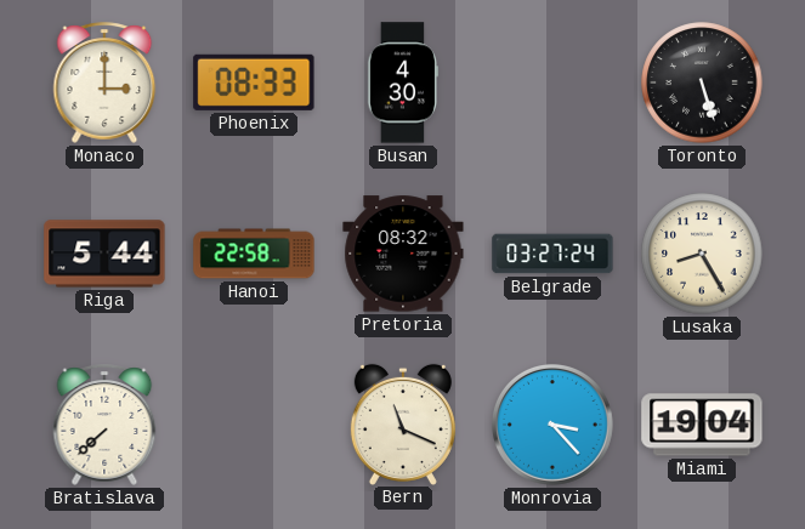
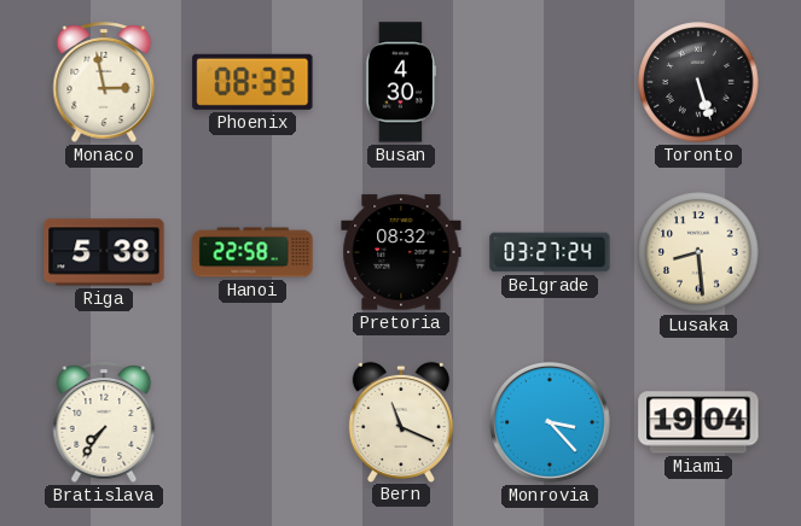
Monaco: 3:00 -> 2:58
Riga: 5:44 -> 5:38
Lusaka: 8:25 -> 8:29
Bratislava: 7:38 -> 7:36
